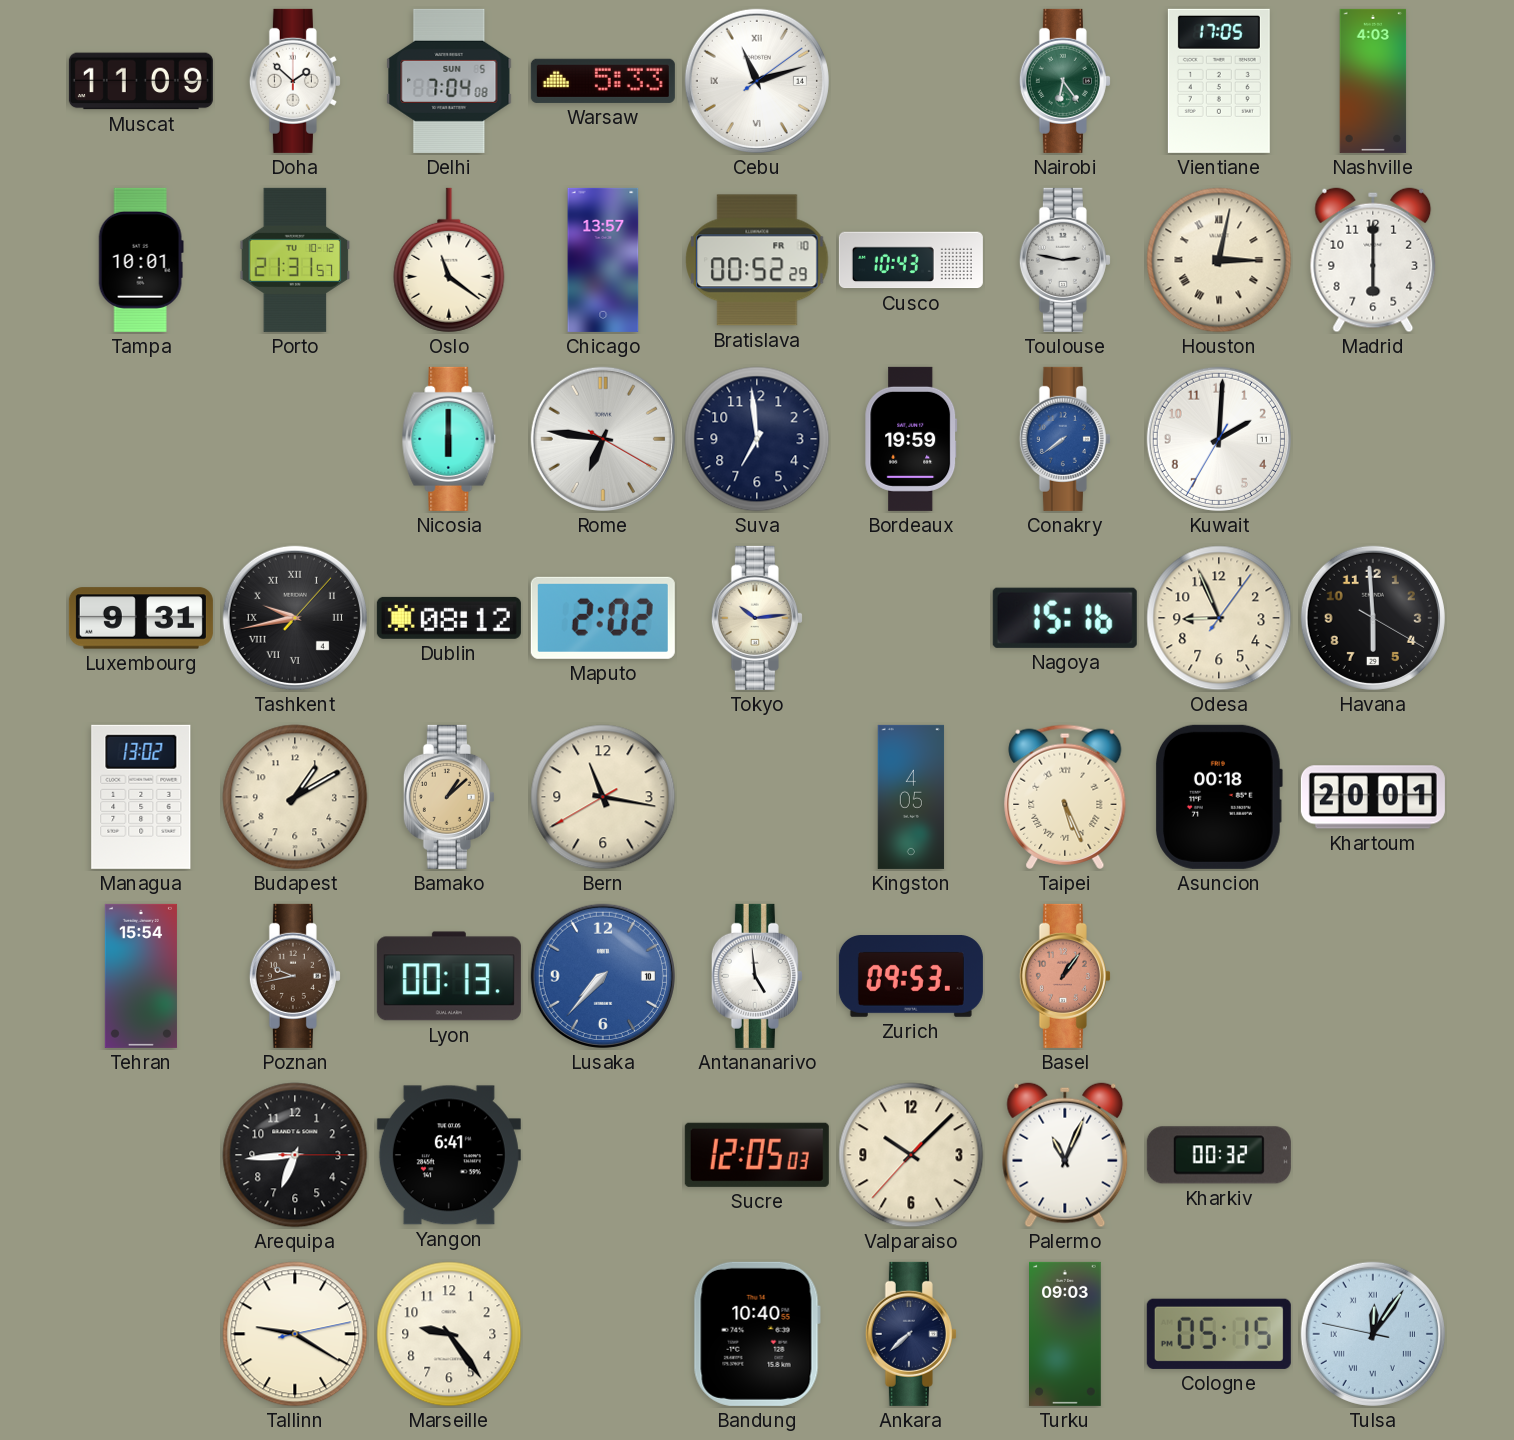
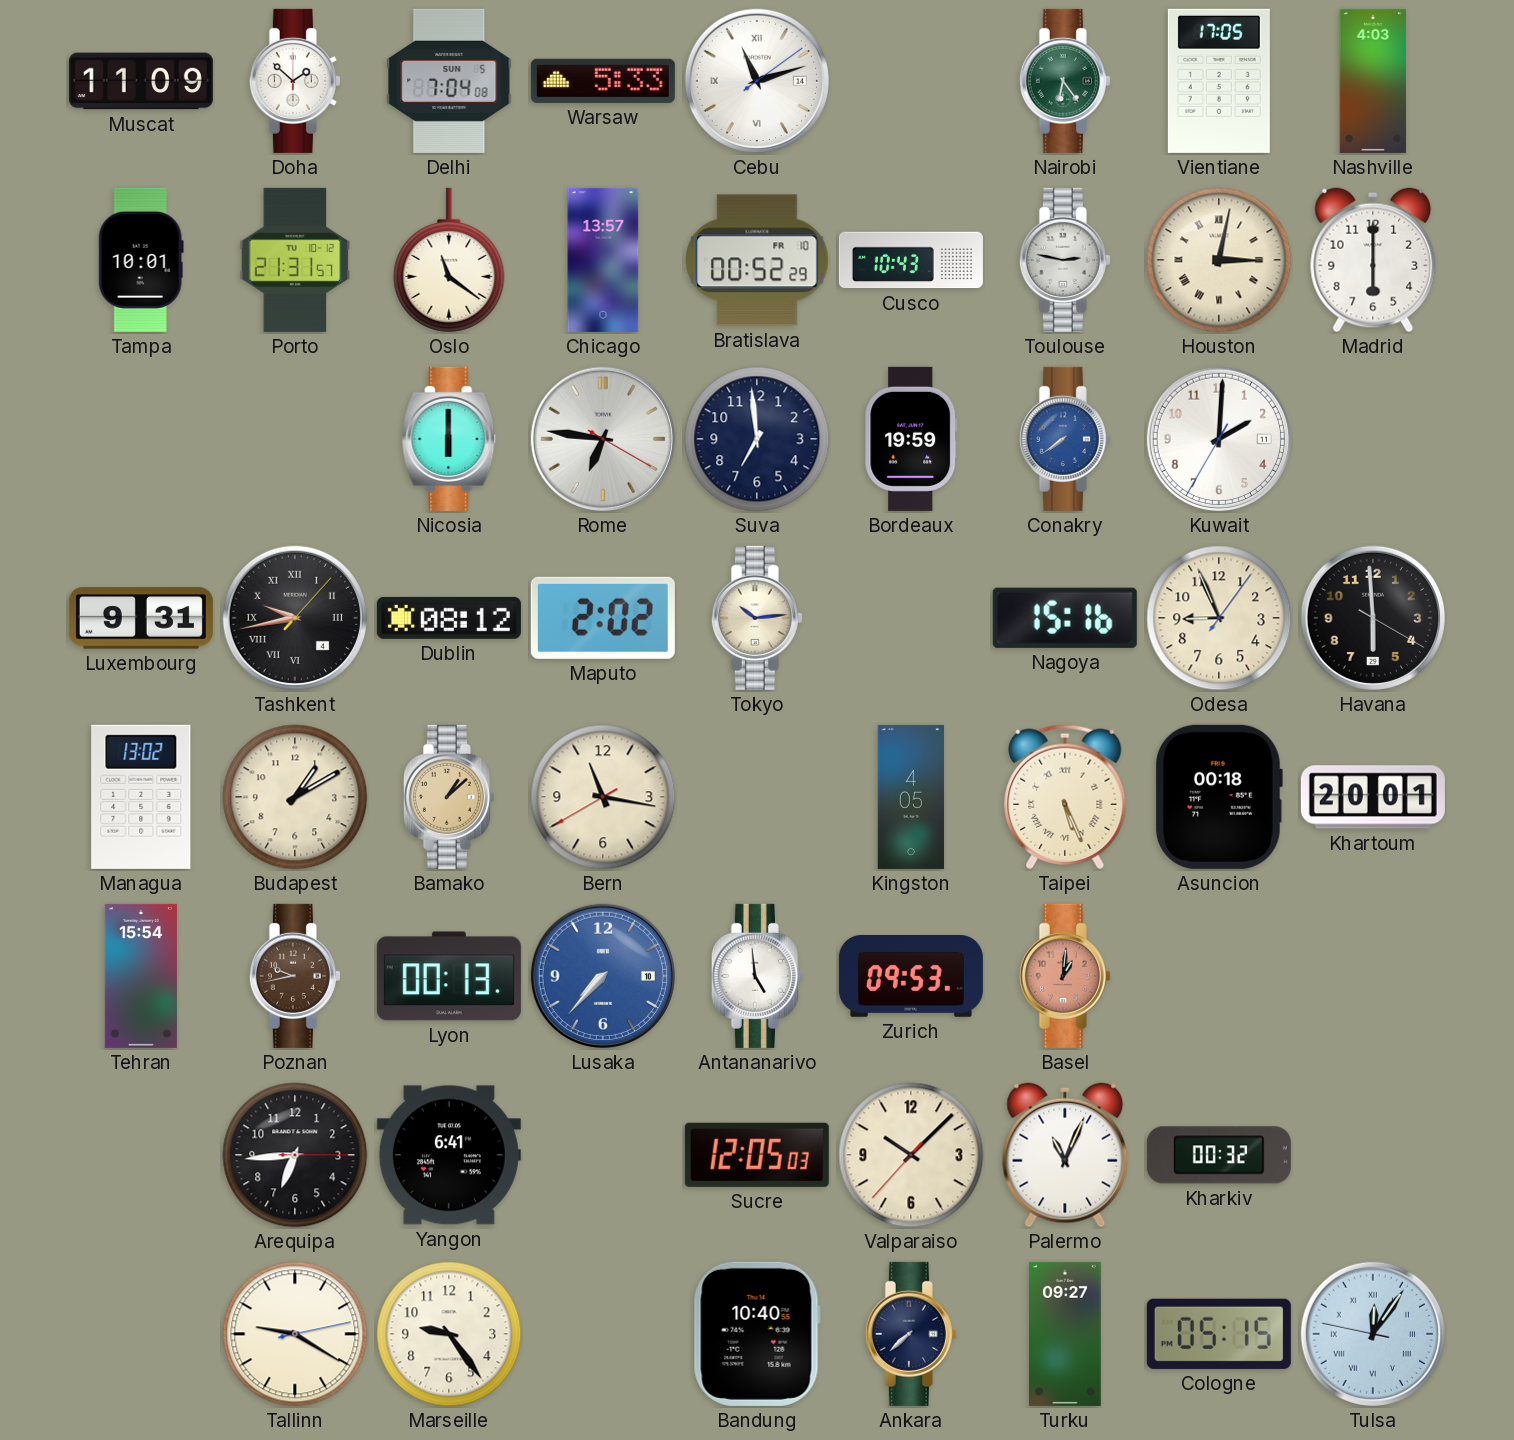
Basel: 1:06 -> 1:01
Turku: 09:03 -> 09:27
